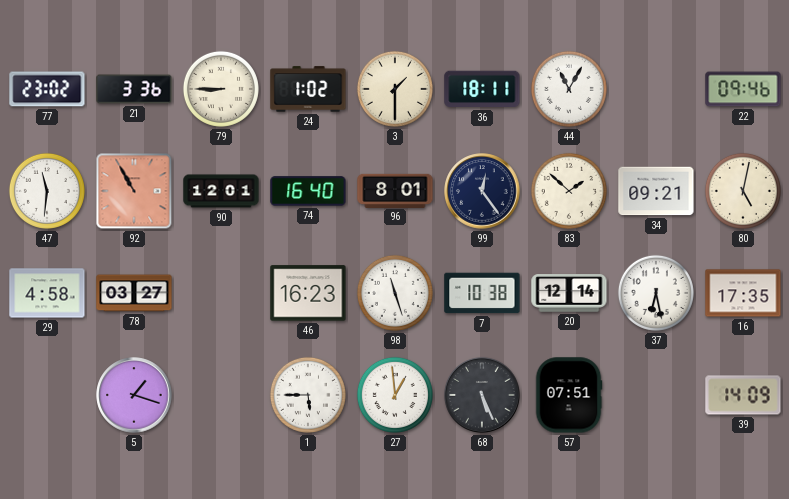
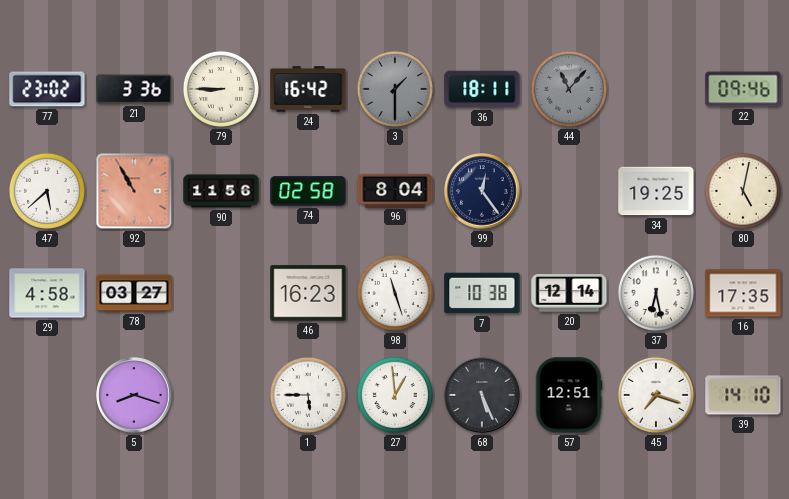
24: 1:02 -> 16:42
3 dial: cream -> grey
44: 11:05 -> 11:07
44 dial: white -> grey
47: 11:31 -> 5:38
90: 12:01 -> 11:56
74: 16:40 -> 02:58
96: 8:01 -> 8:04
83: 1:52 -> none
34: 09:21 -> 19:25
5: 1:18 -> 8:18
57: 07:51 -> 12:51
45: none -> 7:18
39: 14:09 -> 14:10
